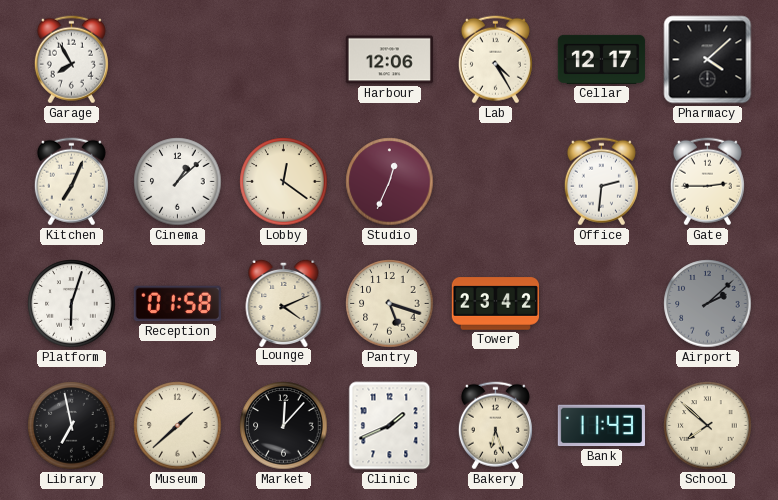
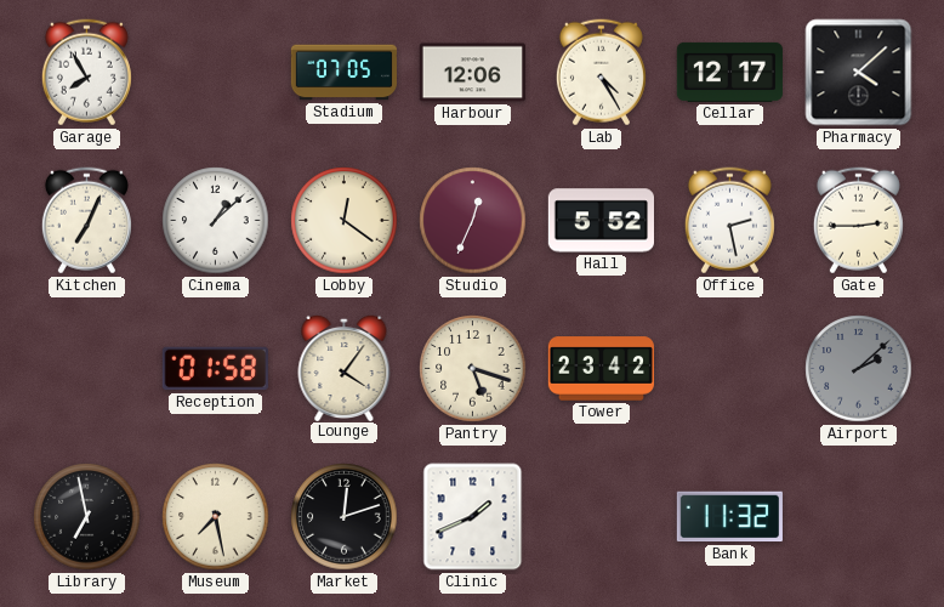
Stadium: none -> 07:05
Hall: none -> 5:52
Office: 2:31 -> 2:28
Platform: 6:03 -> none
Lounge: 4:11 -> 4:06
Museum: 1:38 -> 7:28
Market: 12:07 -> 12:12
Bakery: 6:27 -> none
Bank: 11:43 -> 11:32
School: 7:52 -> none
